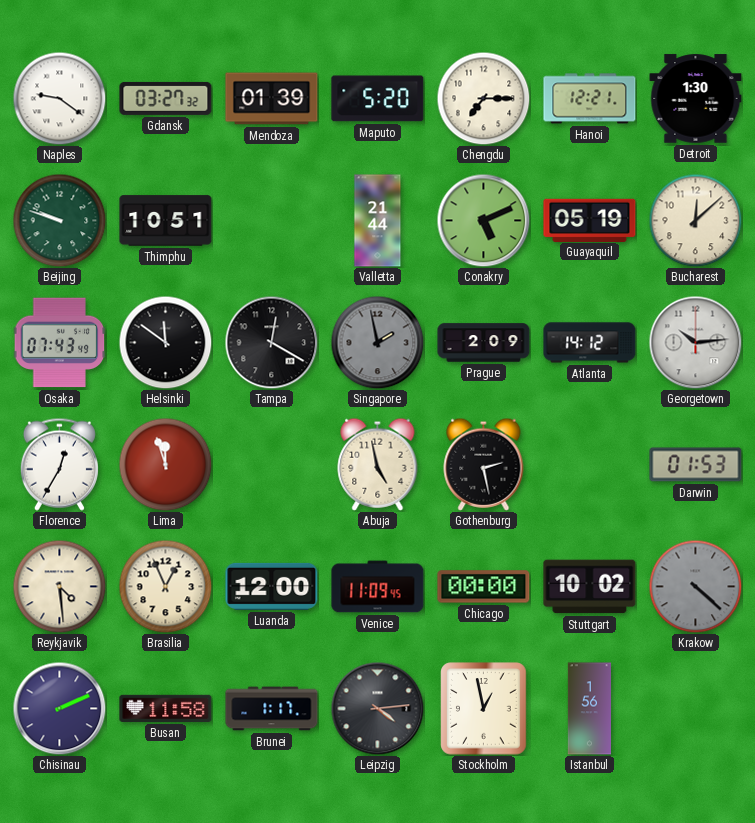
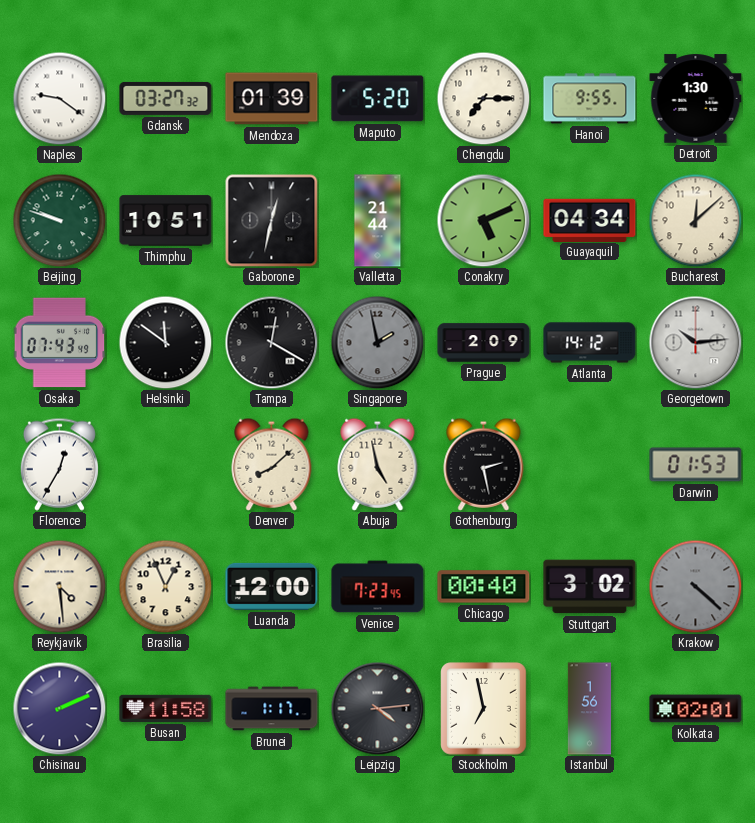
Hanoi: 12:21 -> 9:55
Gaborone: none -> 12:32
Guayaquil: 05:19 -> 04:34
Lima: 11:57 -> none
Denver: none -> 8:08
Venice: 11:09 -> 7:23
Chicago: 00:00 -> 00:40
Stuttgart: 10:02 -> 3:02
Stockholm: 12:58 -> 6:58
Kolkata: none -> 02:01
